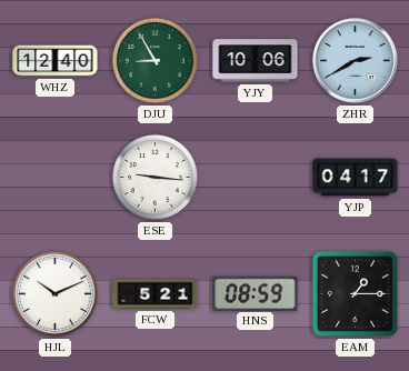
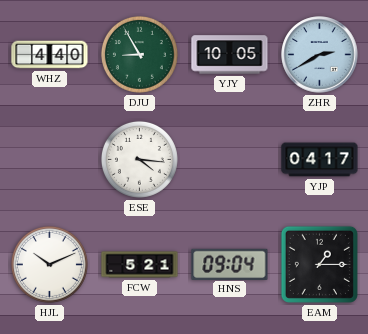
WHZ: 12:40 -> 4:40
YJY: 10:06 -> 10:05
ESE: 9:16 -> 4:16
HNS: 08:59 -> 09:04
